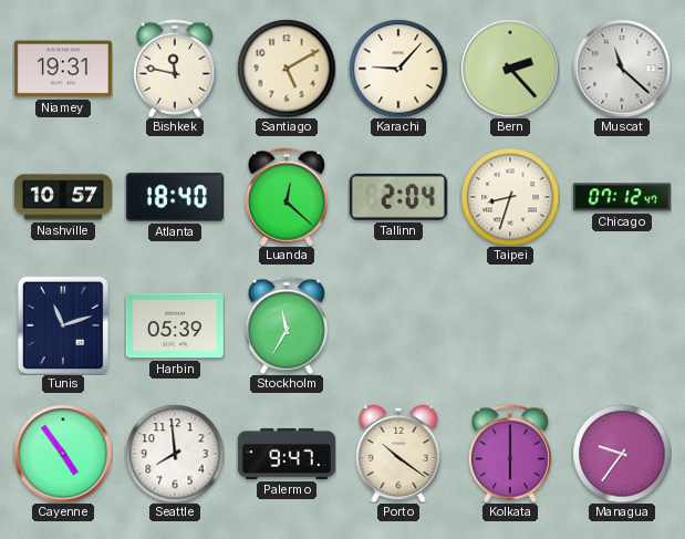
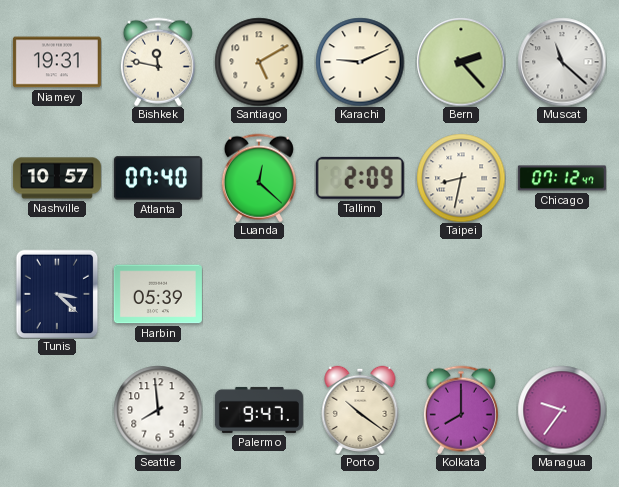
Karachi: 9:07 -> 9:11
Atlanta: 18:40 -> 07:40
Tallinn: 2:04 -> 2:09
Taipei: 8:33 -> 8:32
Tunis: 11:12 -> 3:22
Stockholm: 11:35 -> none
Cayenne: 4:54 -> none
Kolkata: 6:00 -> 8:00
